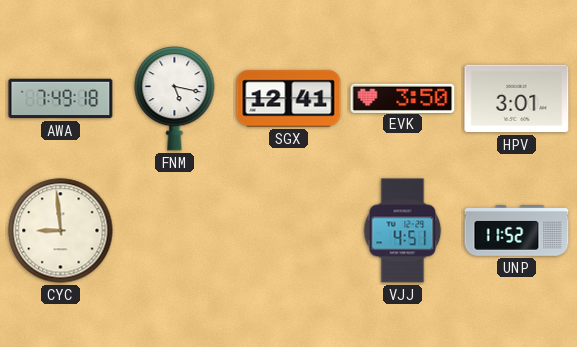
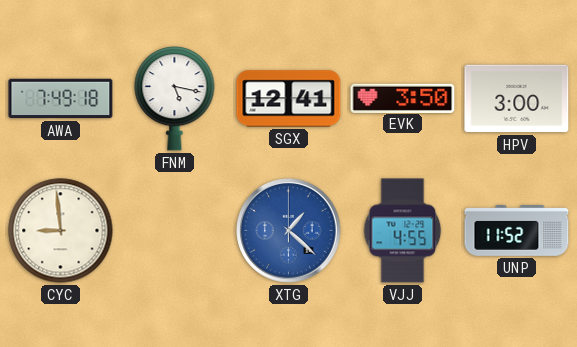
HPV: 3:01 -> 3:00
XTG: none -> 1:22
VJJ: 4:51 -> 4:55
